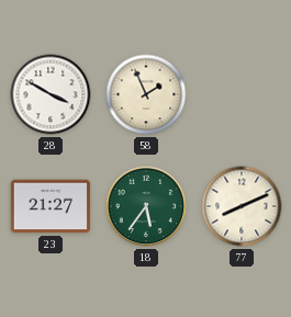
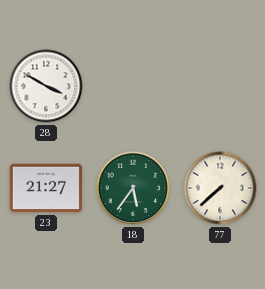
58: 1:56 -> none
77: 8:11 -> 7:38
